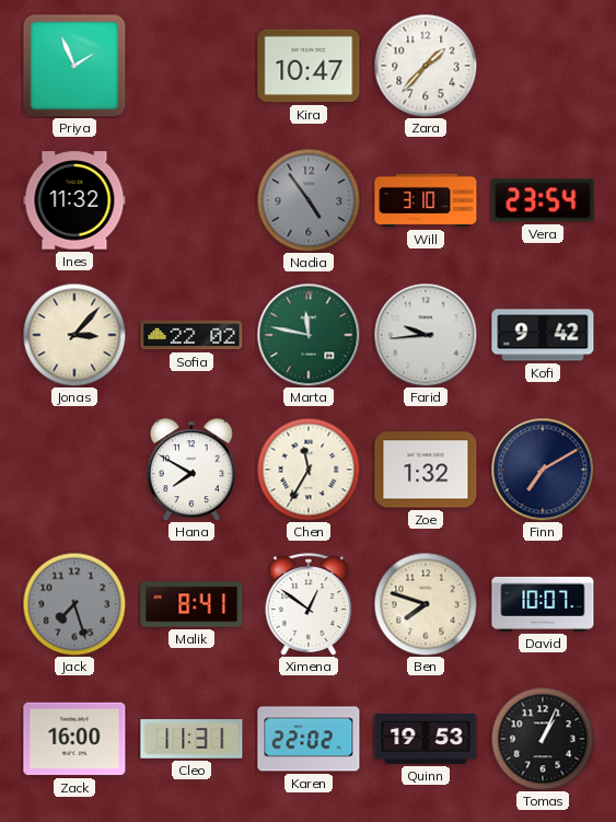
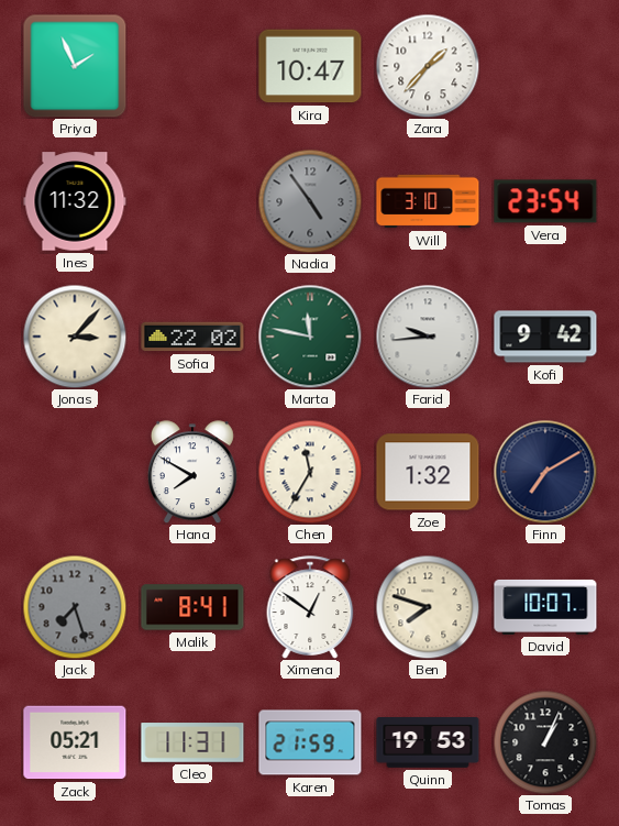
Zack: 16:00 -> 05:21
Karen: 22:02 -> 21:59
